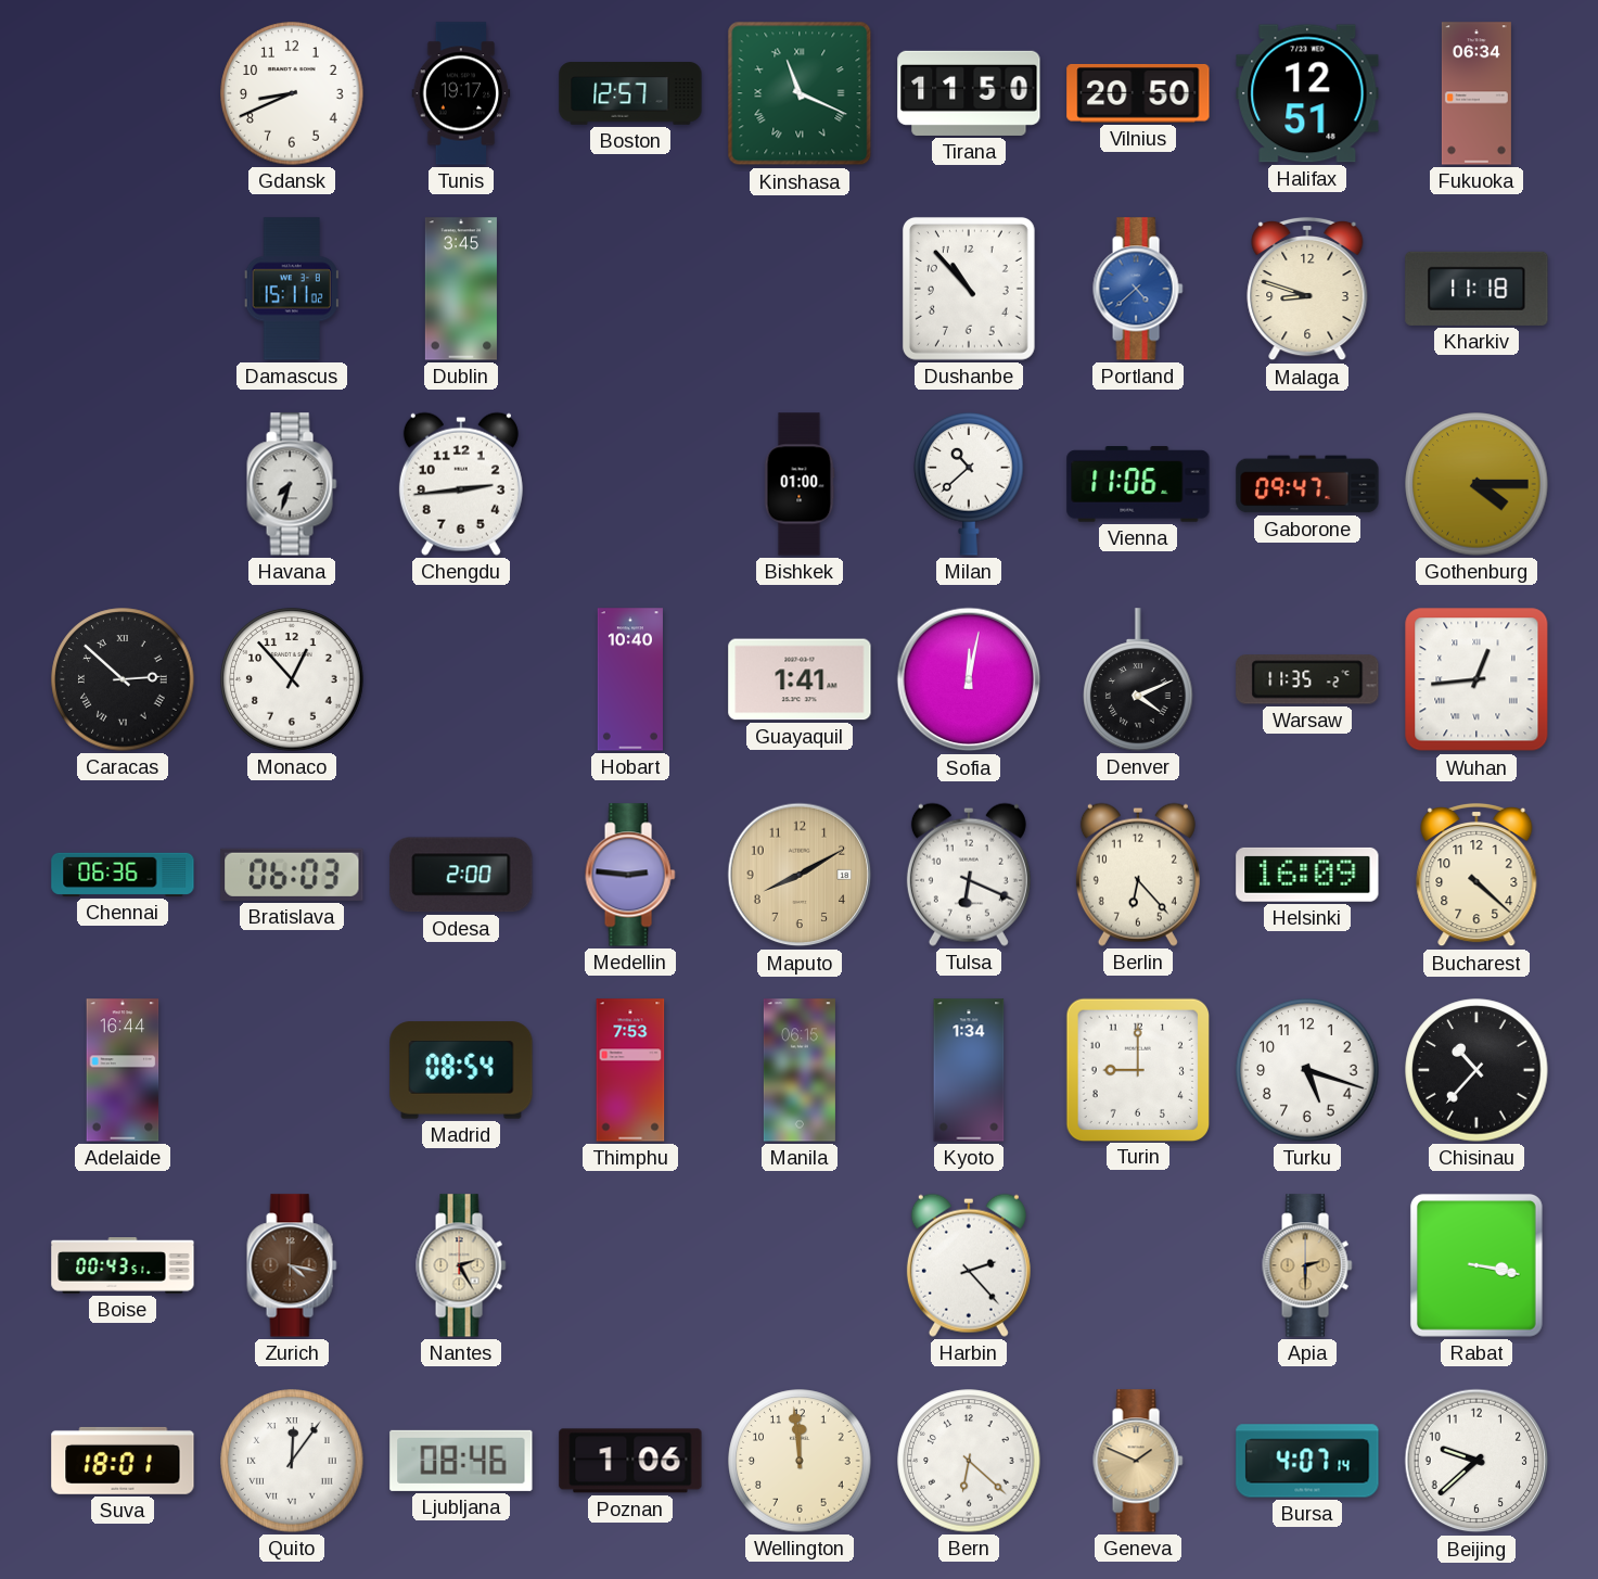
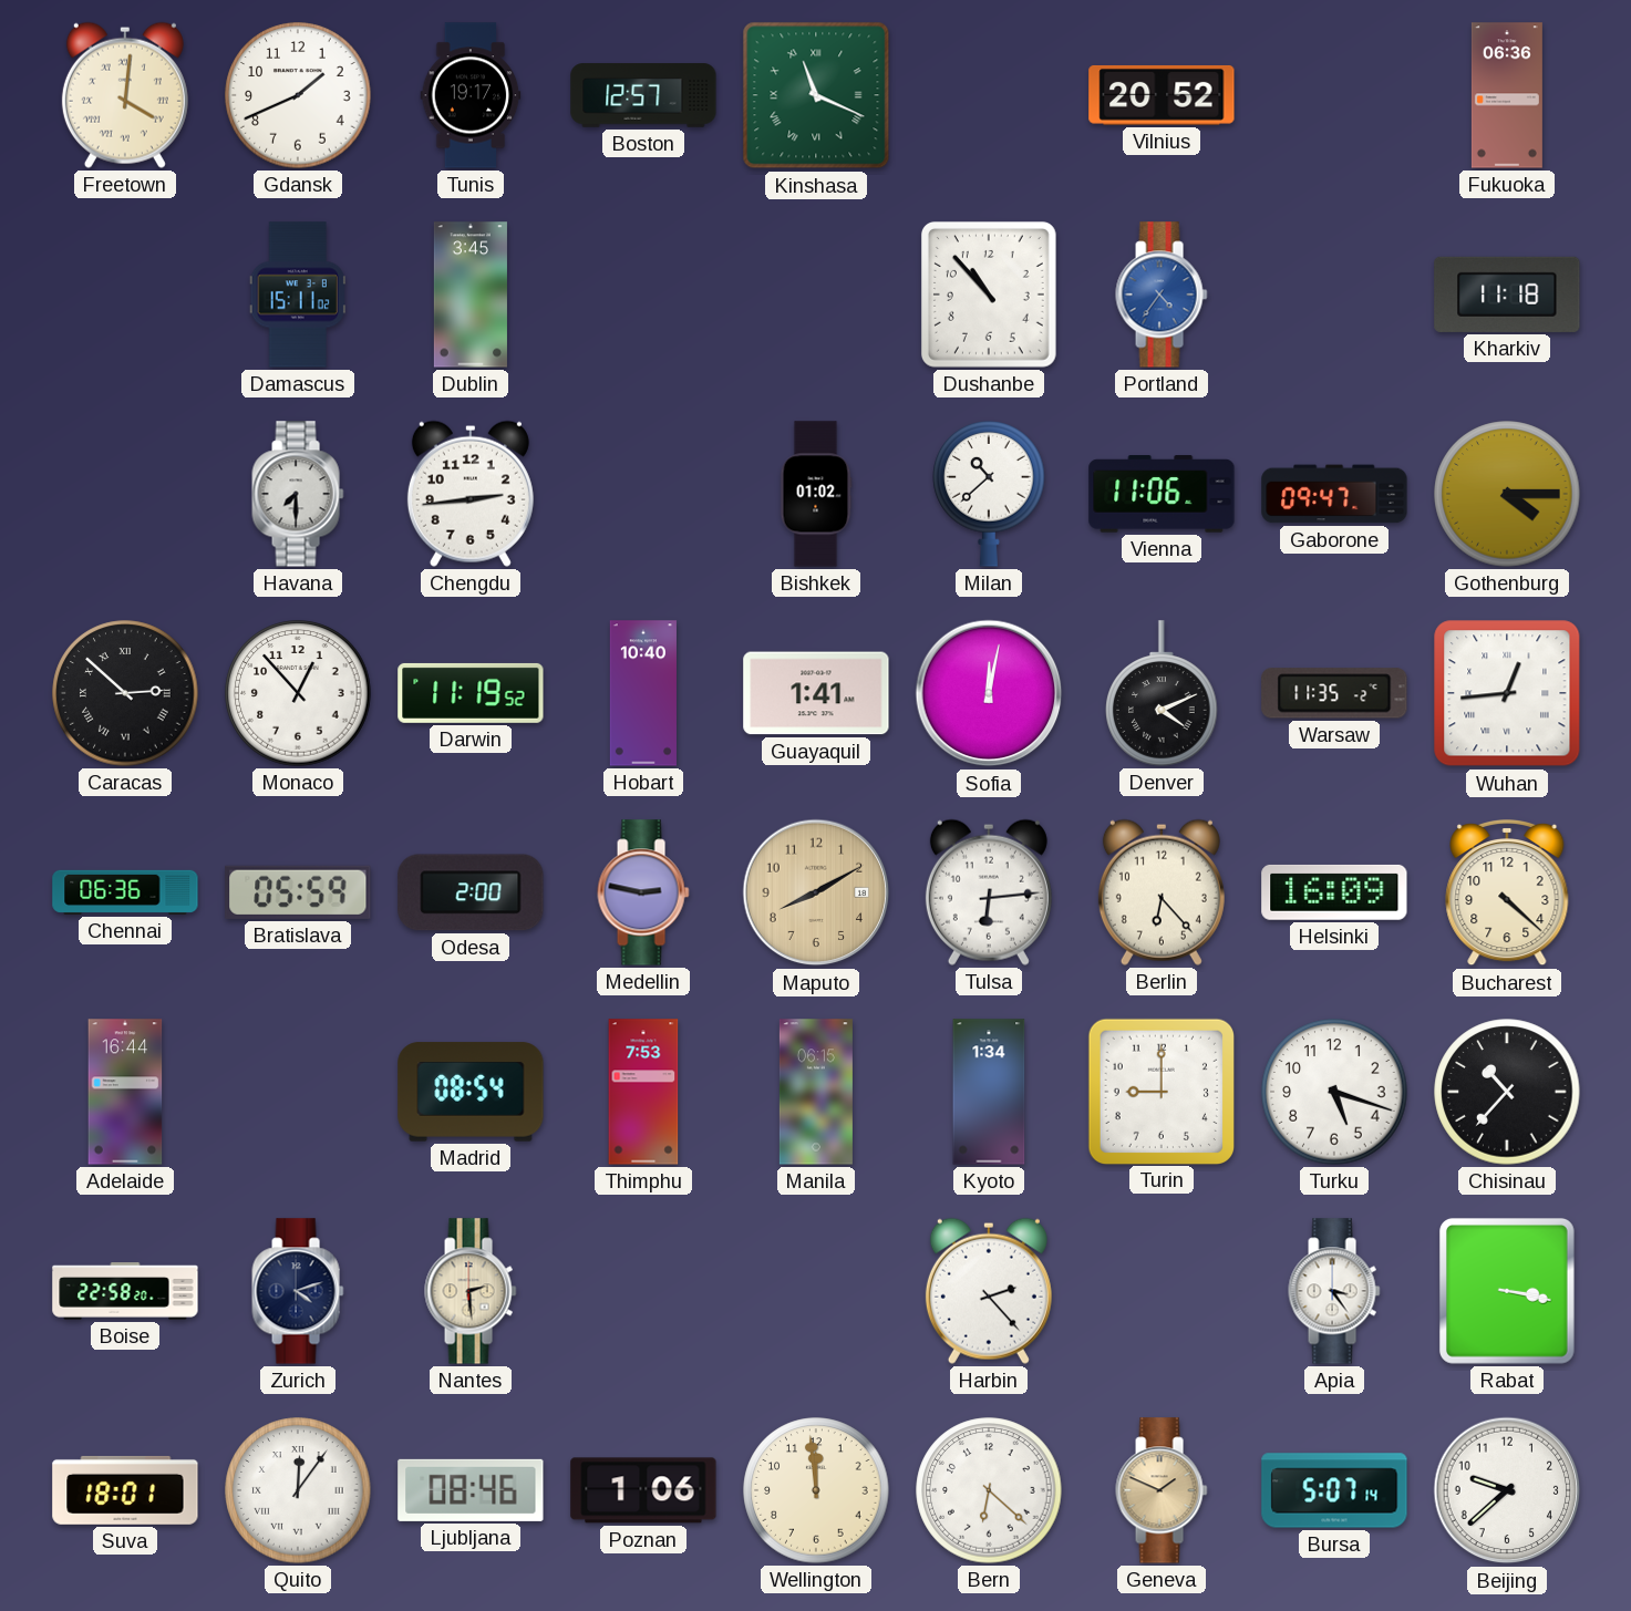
Freetown: none -> 4:01
Gdansk: 8:41 -> 1:41
Tirana: 11:50 -> none
Vilnius: 20:50 -> 20:52
Halifax: 12:51 -> none
Fukuoka: 06:34 -> 06:36
Portland: 4:38 -> 4:36
Malaga: 8:48 -> none
Havana: 7:33 -> 7:30
Bishkek: 01:00 -> 01:02
Darwin: none -> 11:19
Bratislava: 06:03 -> 05:59
Medellin: 2:46 -> 2:47
Tulsa: 6:19 -> 6:14
Boise: 00:43 -> 22:58
Zurich: 4:17 -> 4:12
Zurich dial: brown -> navy
Nantes: 2:25 -> 2:29
Apia: 2:30 -> 3:24
Apia dial: champagne -> white
Bursa: 4:07 -> 5:07
